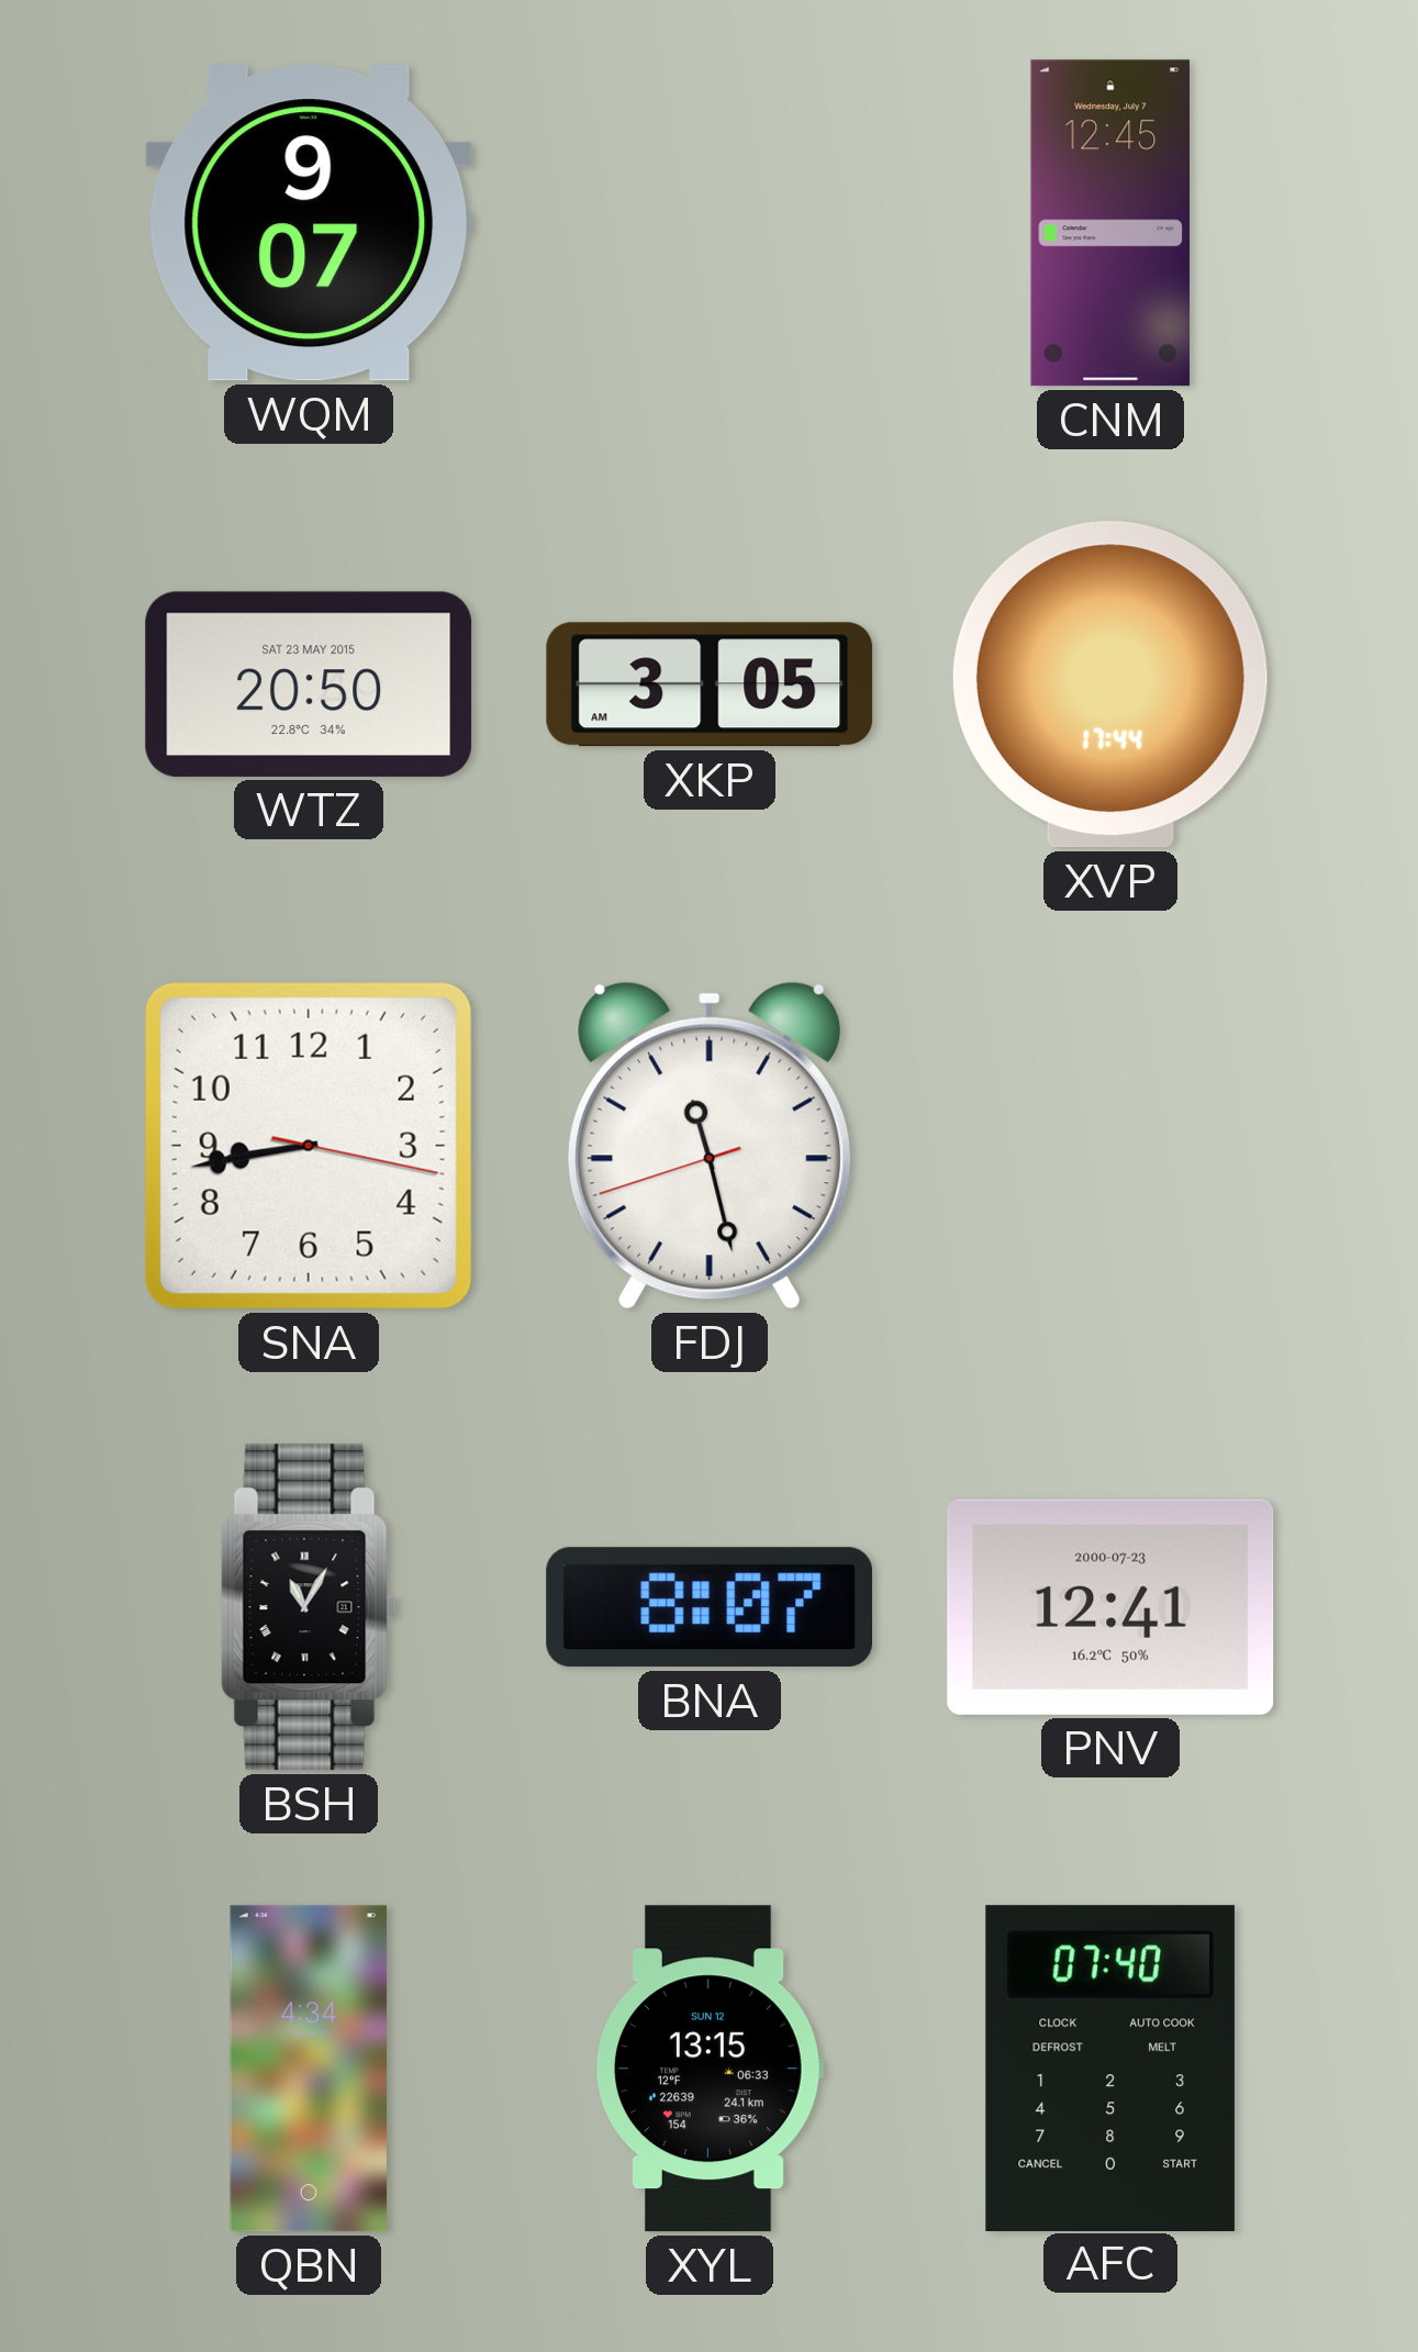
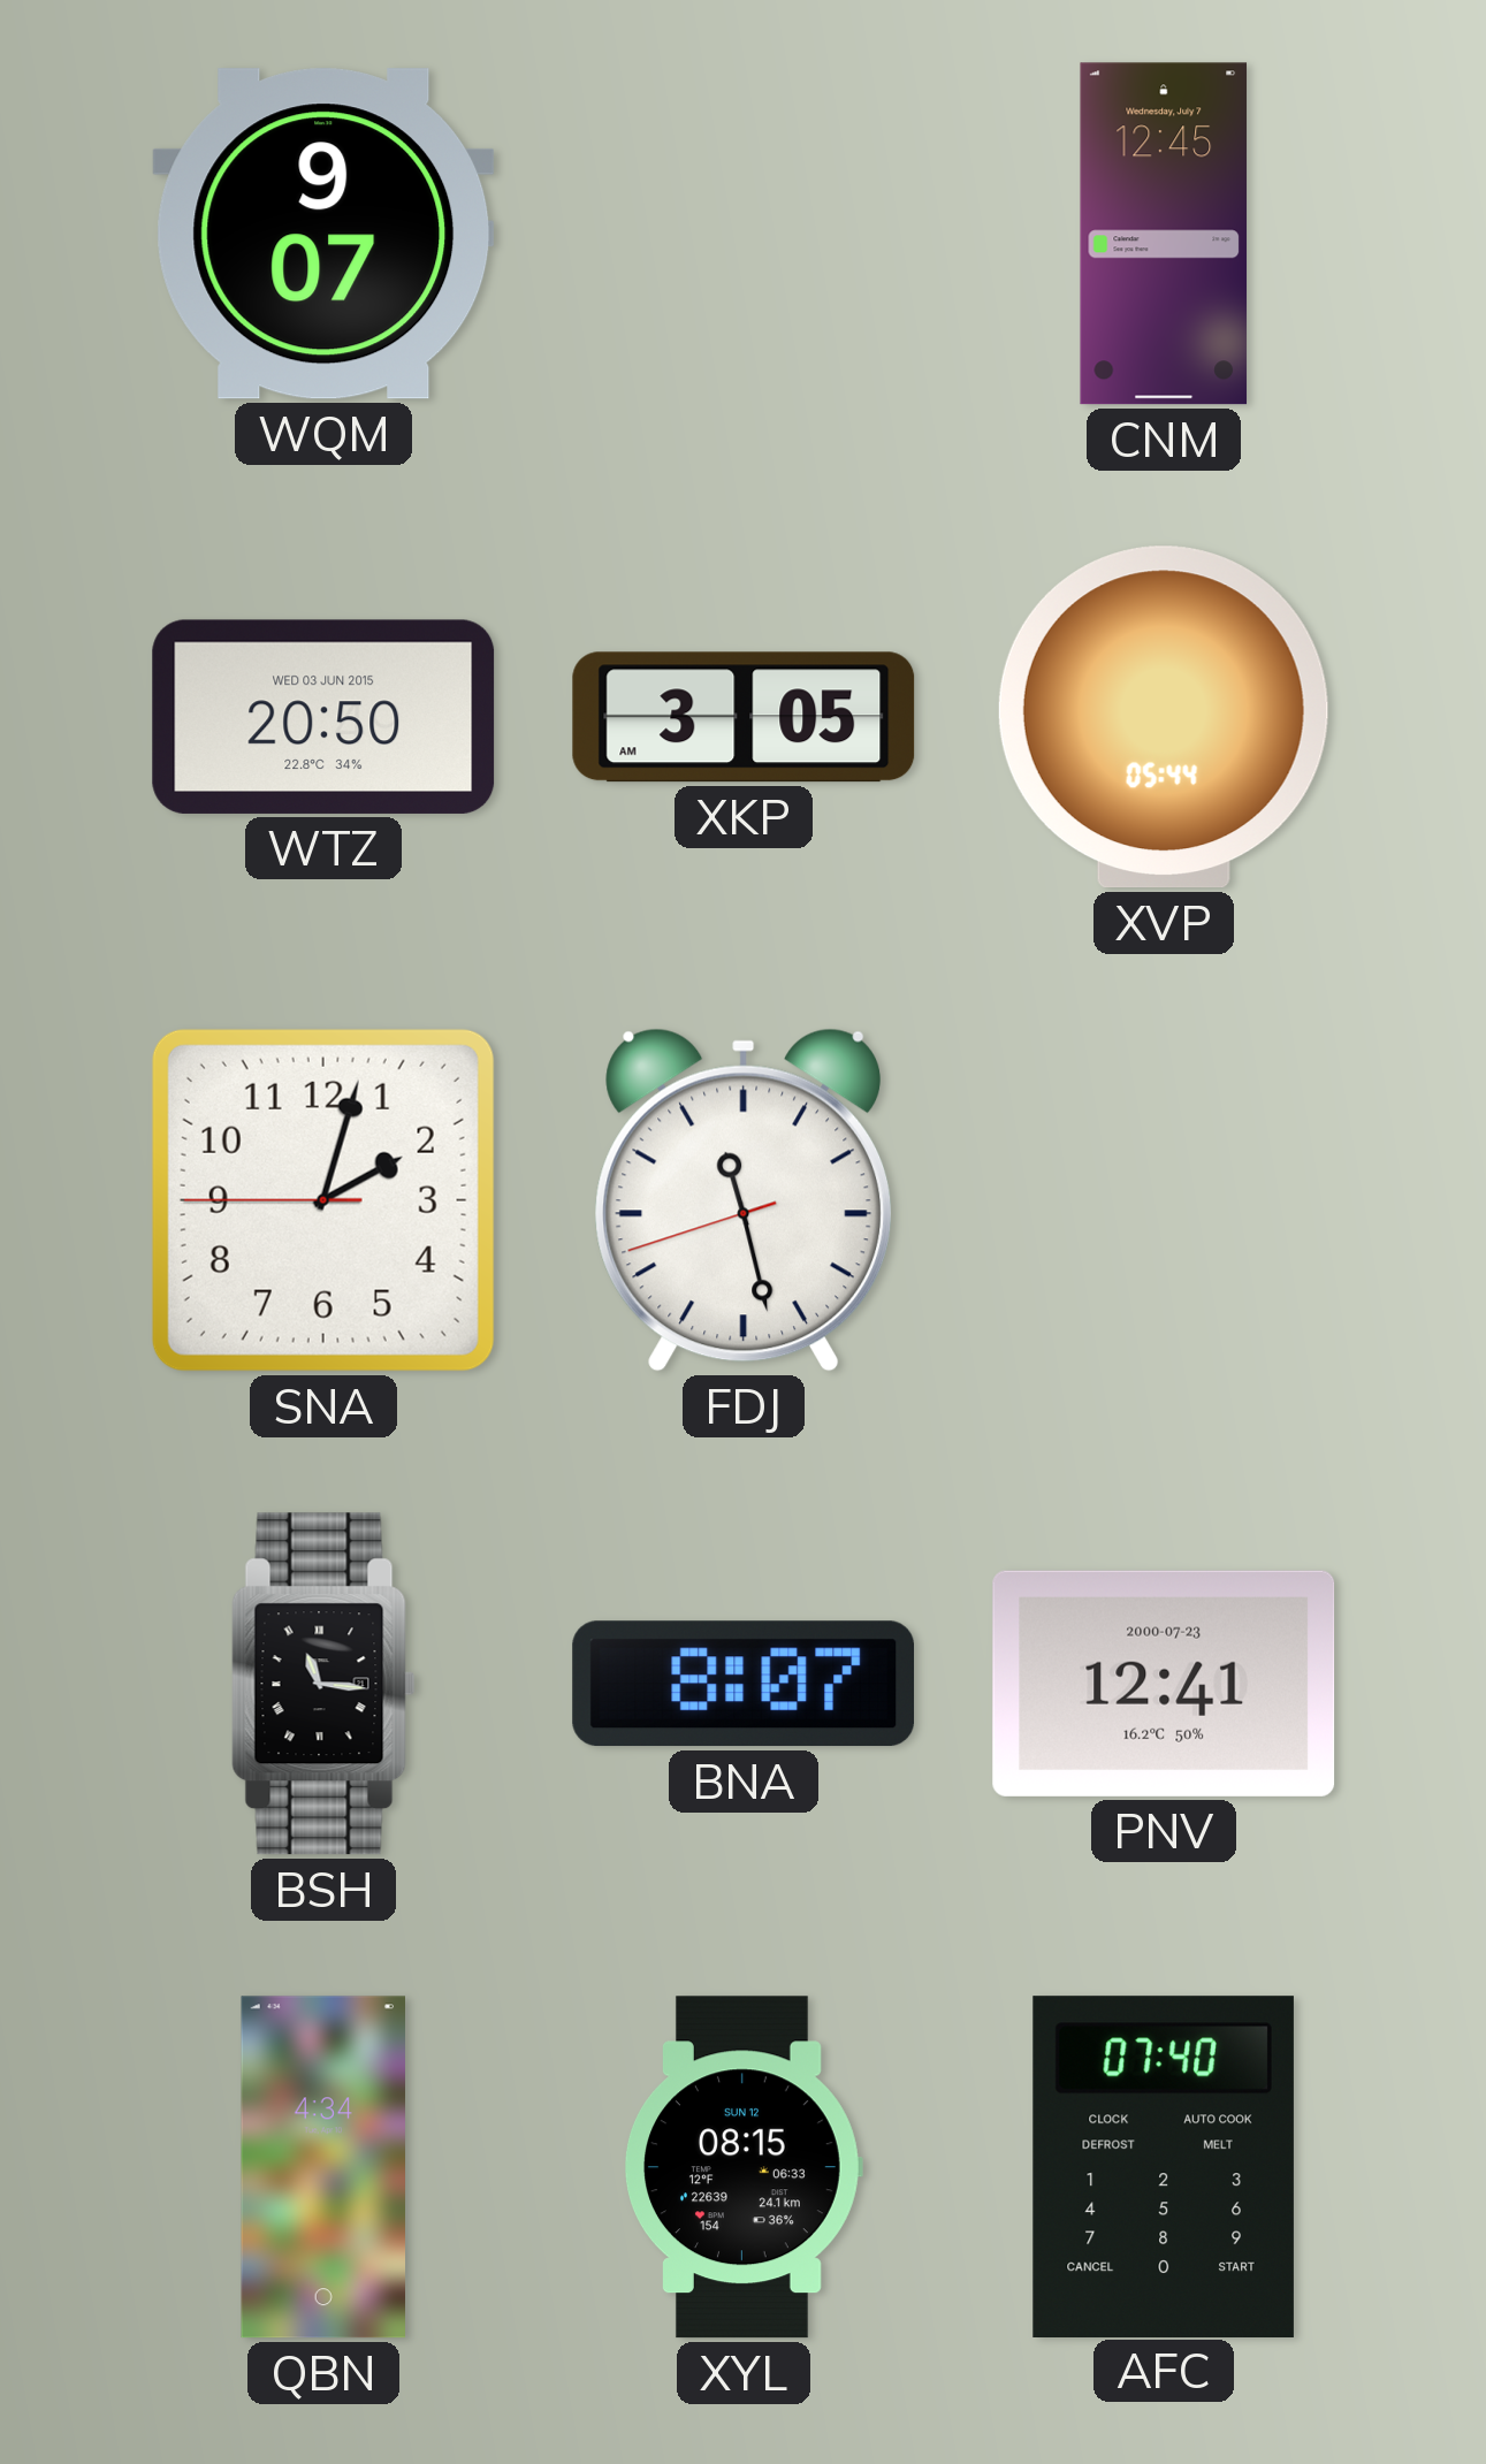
WTZ date: SAT 23 MAY 2015 -> WED 03 JUN 2015
XVP: 17:44 -> 05:44
SNA: 8:43 -> 2:02
BSH: 11:05 -> 11:16
XYL: 13:15 -> 08:15
